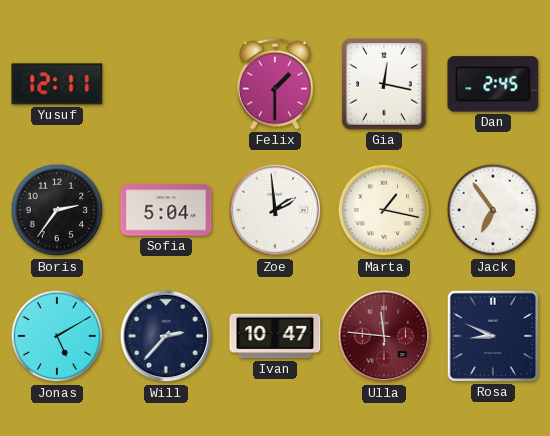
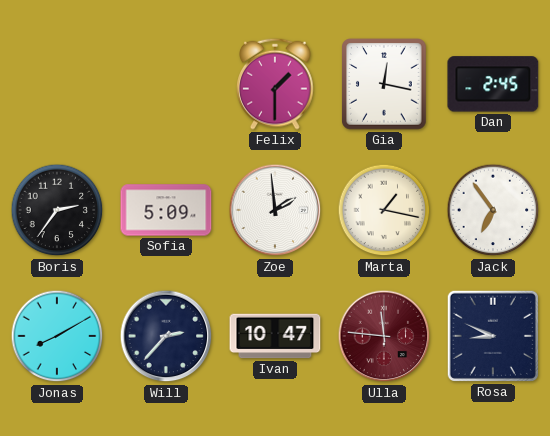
Yusuf: 12:11 -> none
Sofia: 5:04 -> 5:09
Jonas: 5:10 -> 8:10
